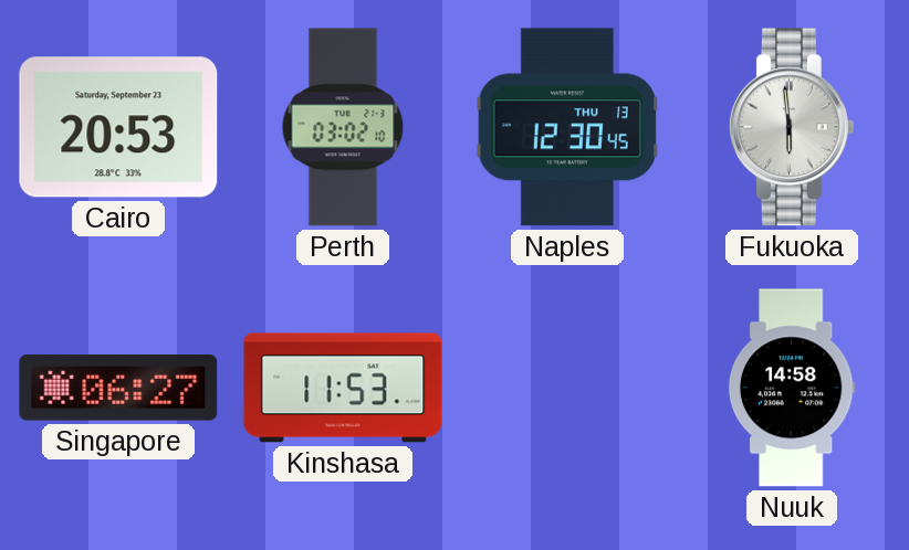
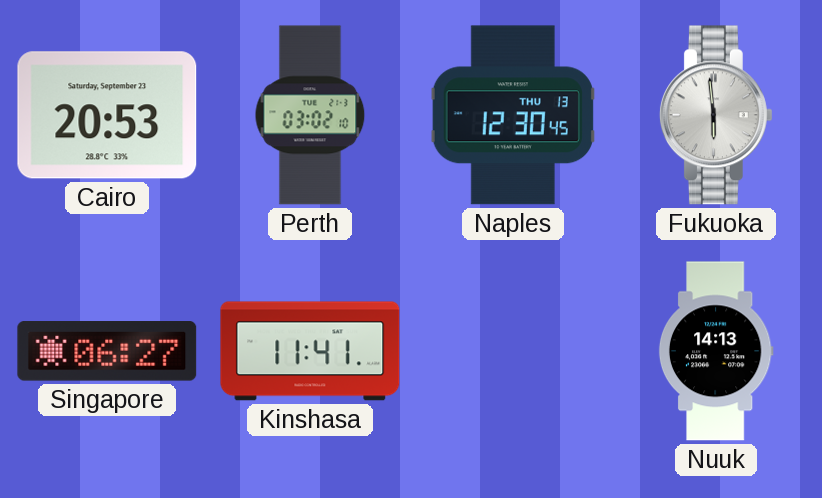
Kinshasa: 11:53 -> 11:41
Nuuk: 14:58 -> 14:13
